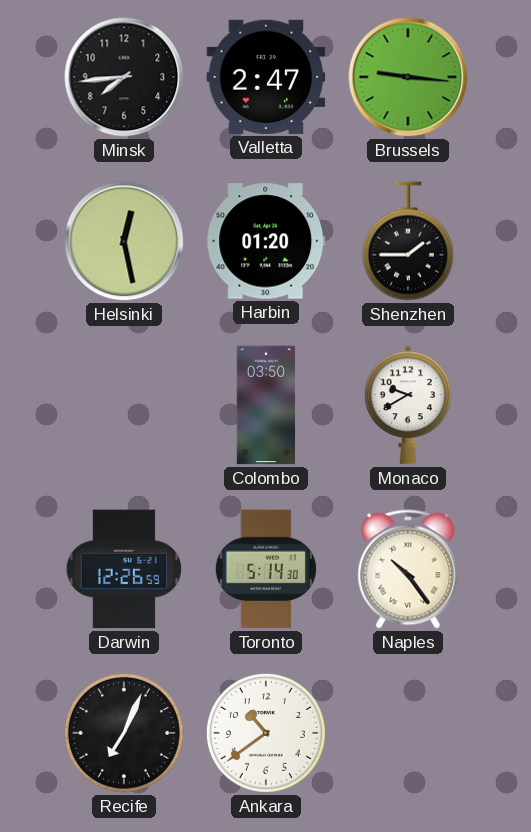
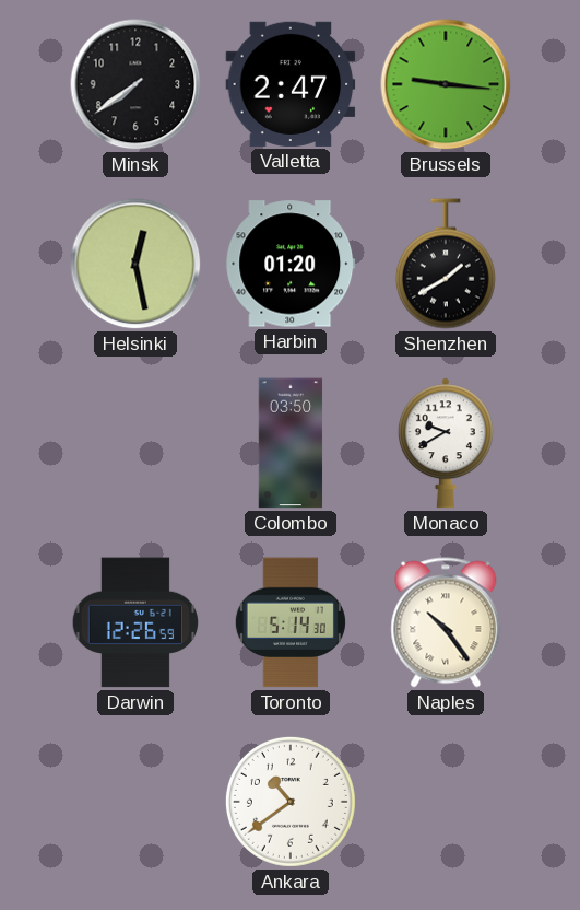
Minsk: 7:44 -> 7:39
Shenzhen: 1:45 -> 1:40
Recife: 7:04 -> none
